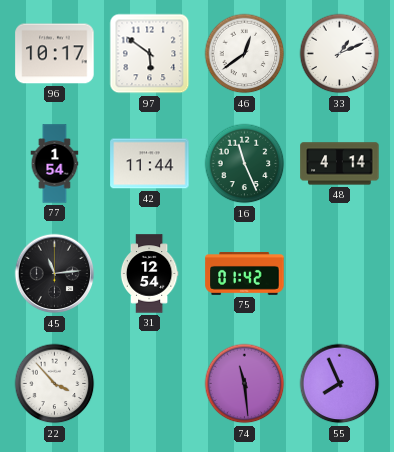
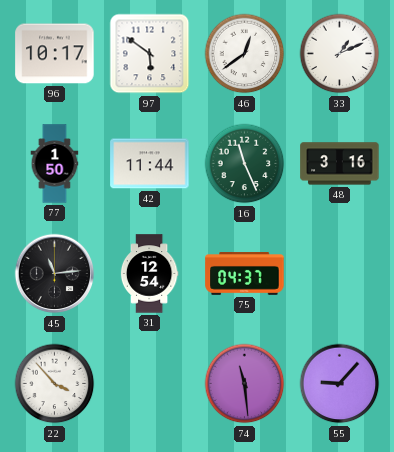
77: 1:54 -> 1:50
48: 4:14 -> 3:16
75: 01:42 -> 04:37
55: 7:56 -> 9:07
